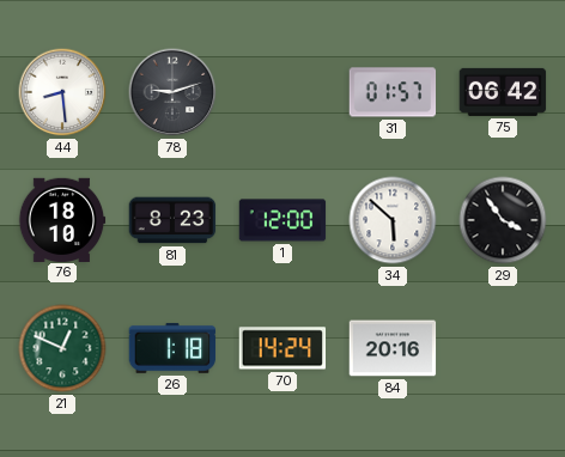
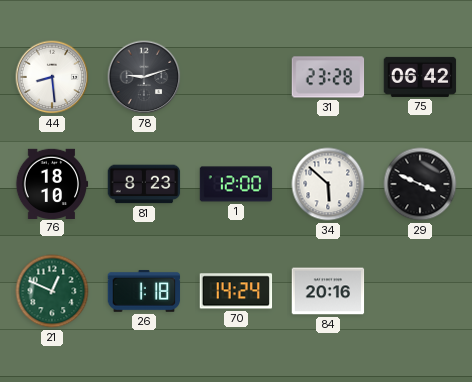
31: 01:57 -> 23:28
29: 3:54 -> 3:49
